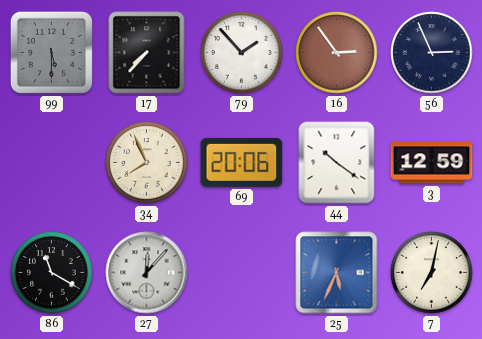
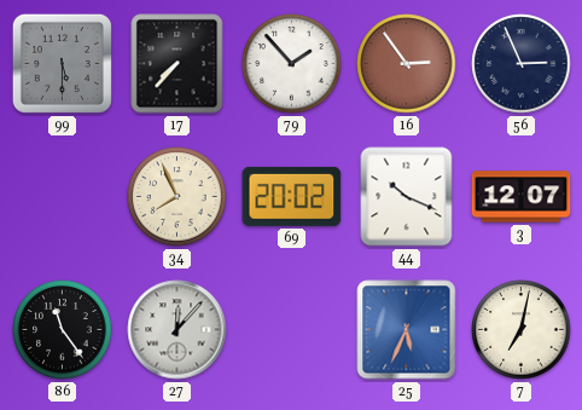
69: 20:06 -> 20:02
44: 10:21 -> 10:19
3: 12:59 -> 12:07
86: 11:20 -> 11:24
